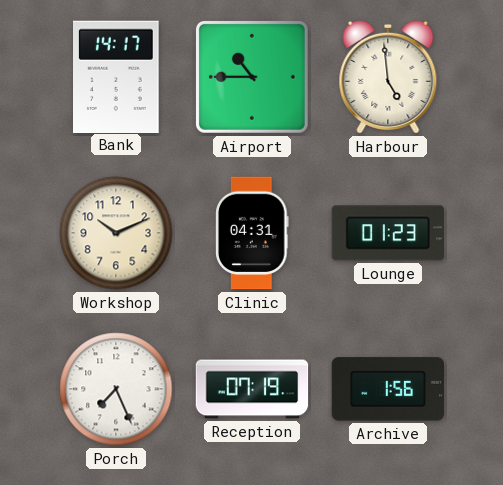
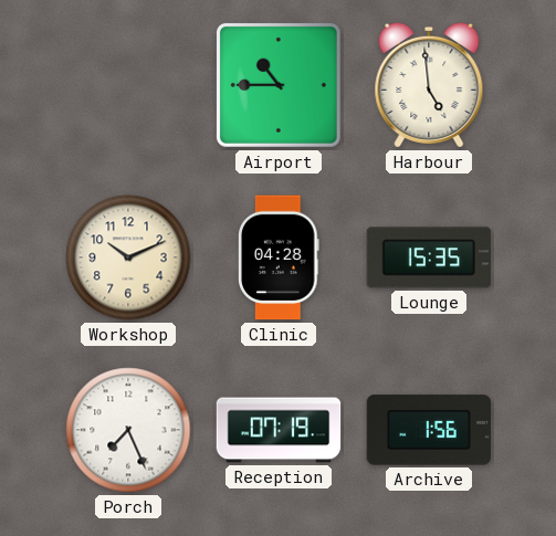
Bank: 14:17 -> none
Clinic: 04:31 -> 04:28
Lounge: 01:23 -> 15:35
